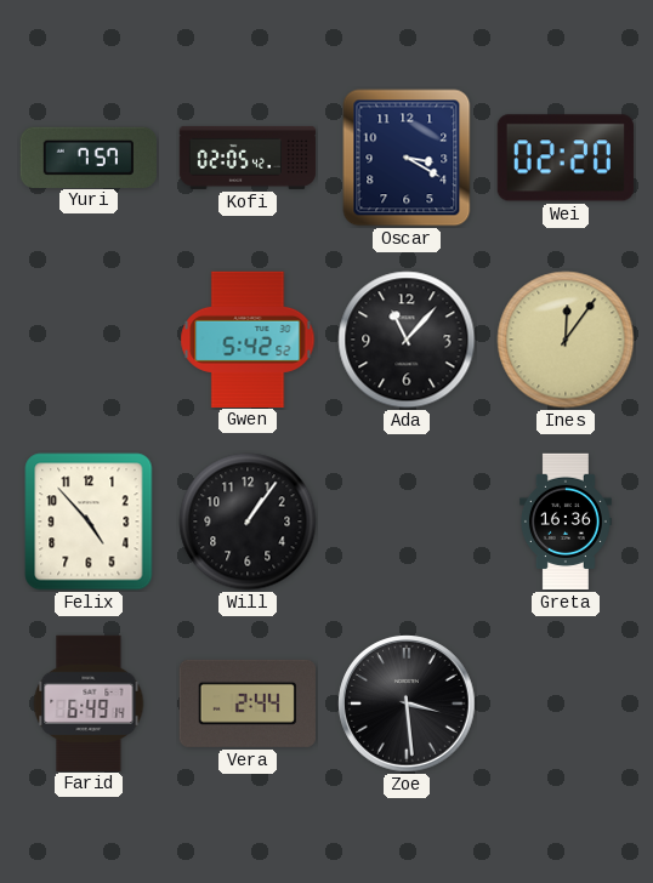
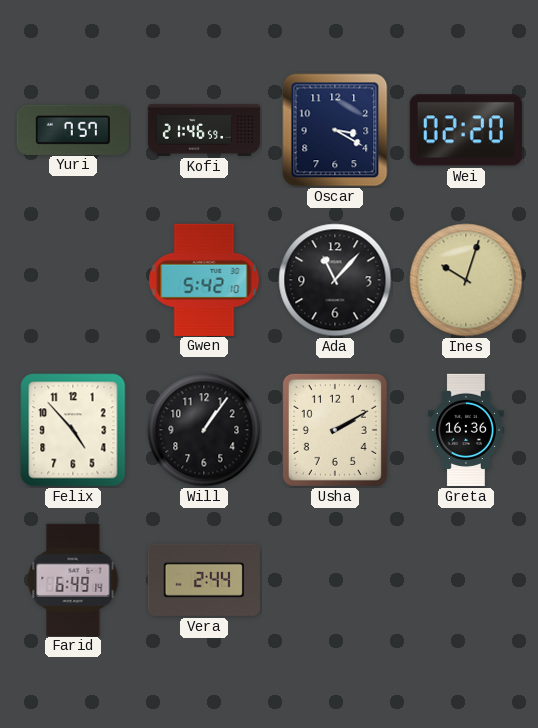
Kofi: 02:05 -> 21:46
Gwen: 5:42:52 -> 5:42:10
Ines: 12:06 -> 10:03
Usha: none -> 2:10
Zoe: 3:29 -> none
